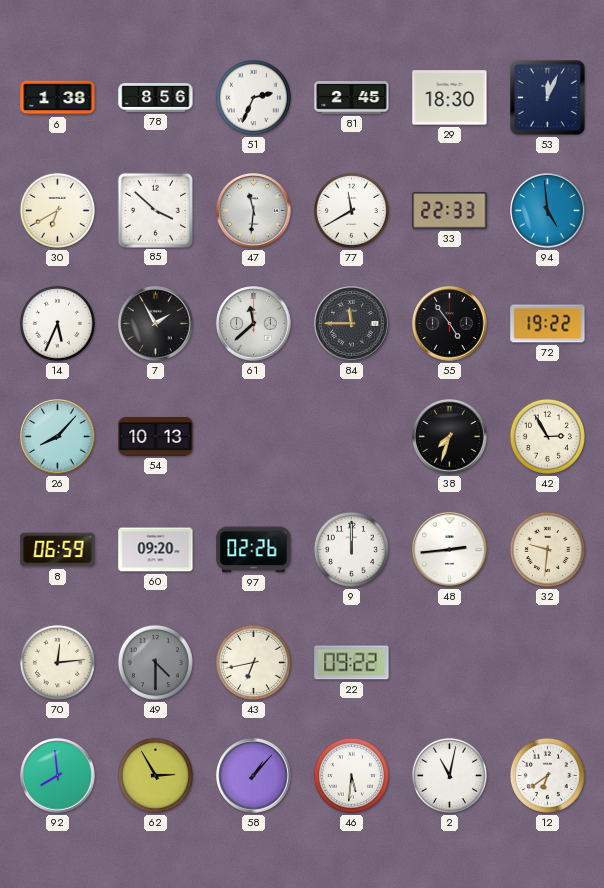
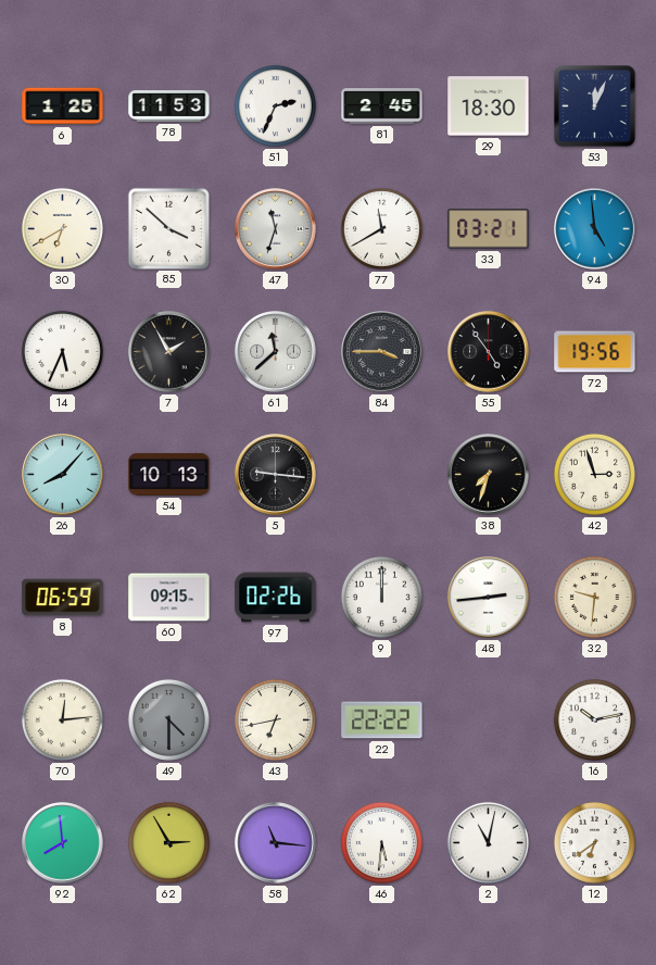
6: 1:38 -> 1:25
78: 8:56 -> 11:53
47: 11:31 -> 11:33
33: 22:33 -> 03:21
84: 11:45 -> 3:45
72: 19:22 -> 19:56
5: none -> 9:16
42: 2:55 -> 2:57
60: 09:20 -> 09:15
22: 09:22 -> 22:22
16: none -> 10:13
58: 1:07 -> 11:16
